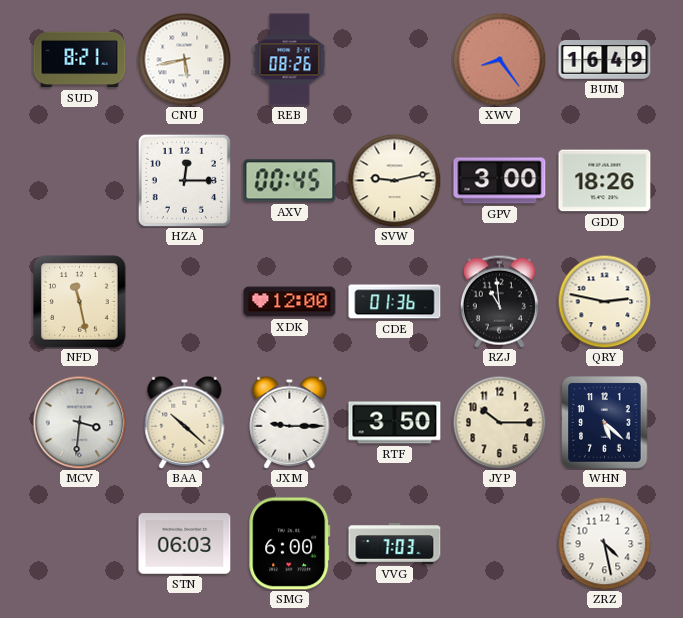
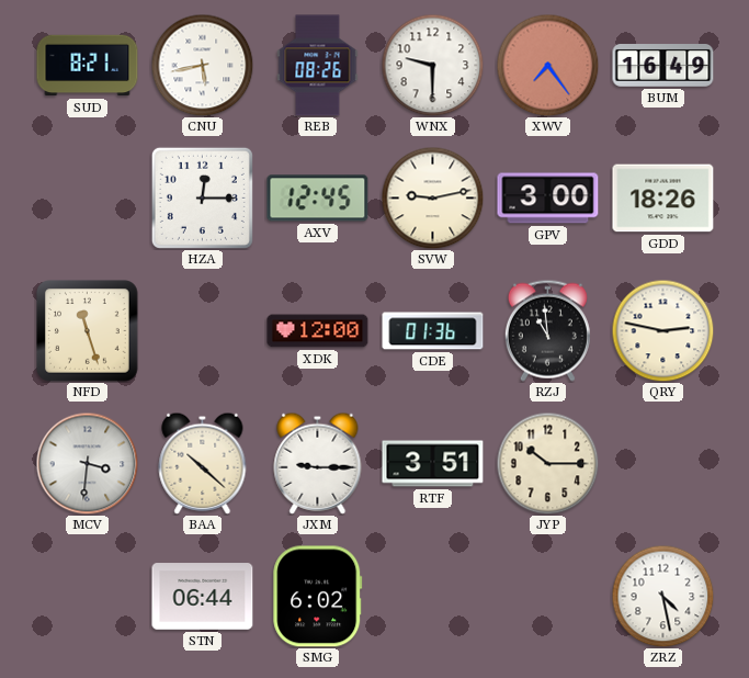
WNX: none -> 9:30
XWV: 8:24 -> 7:24
AXV: 00:45 -> 12:45
NFD: 11:28 -> 11:27
RTF: 3:50 -> 3:51
WHN: 5:22 -> none
STN: 06:03 -> 06:44
SMG: 6:00 -> 6:02
VVG: 7:03 -> none
